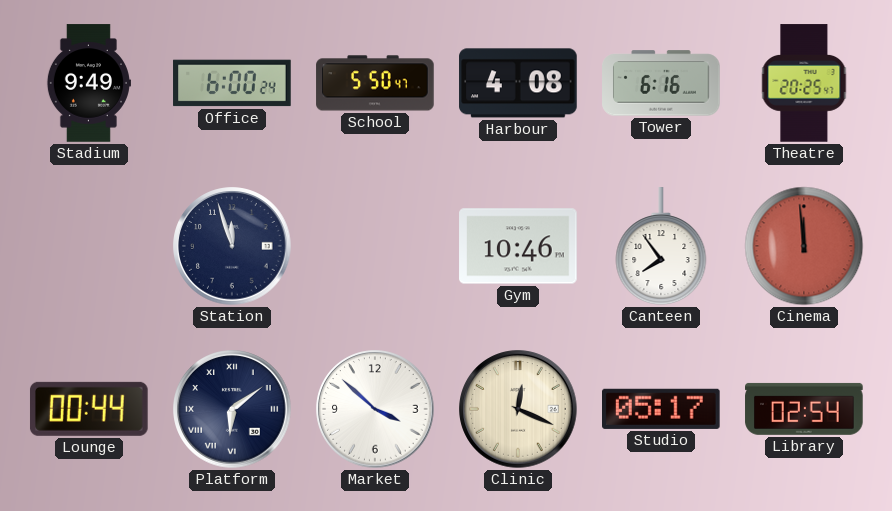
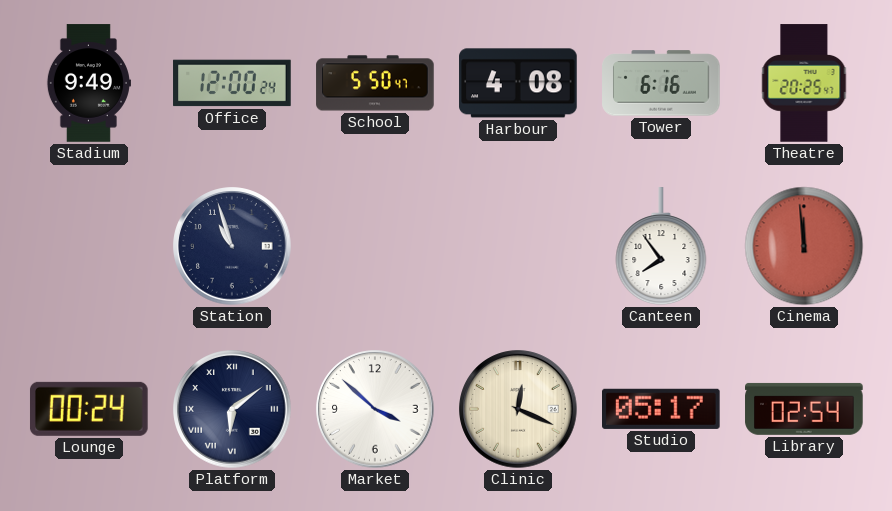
Office: 6:00 -> 12:00
Station: 11:57 -> 10:57
Gym: 10:46 -> none
Lounge: 00:44 -> 00:24
